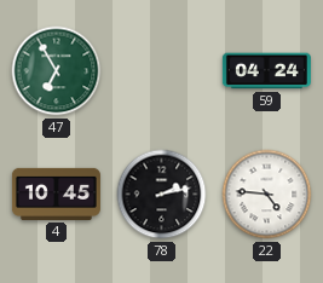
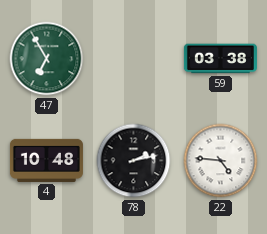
59: 04:24 -> 03:38
4: 10:45 -> 10:48
